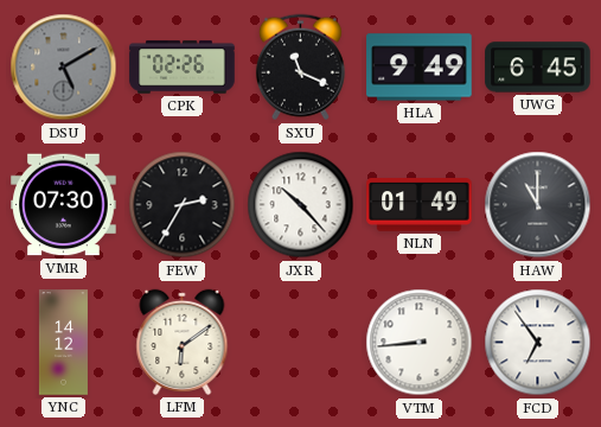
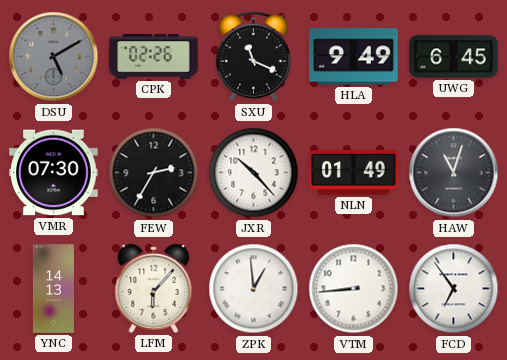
HAW: 11:00 -> 11:03
YNC: 14:12 -> 14:13
LFM: 6:09 -> 6:07
ZPK: none -> 12:59
